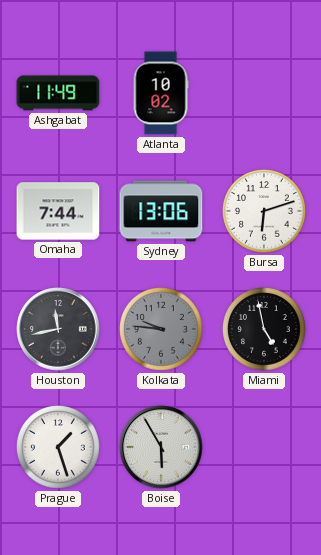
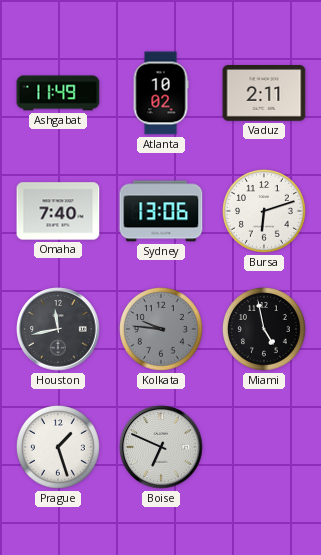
Vaduz: none -> 2:11
Omaha: 7:44 -> 7:40
Boise: 5:55 -> 6:49
